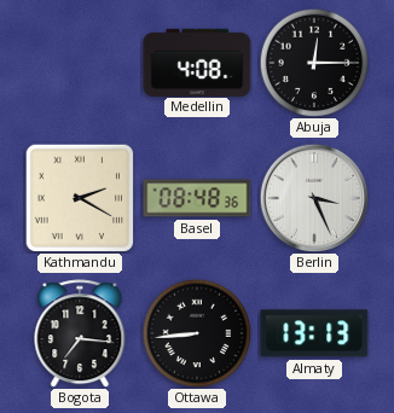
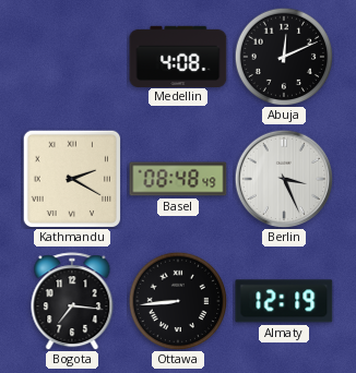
Abuja: 12:15 -> 12:11
Basel: 08:48:36 -> 08:48:49
Almaty: 13:13 -> 12:19
